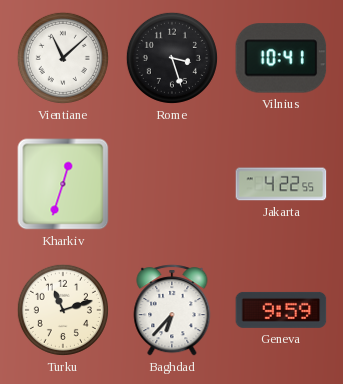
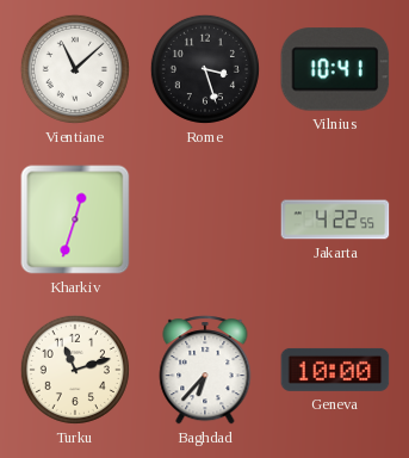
Geneva: 9:59 -> 10:00
